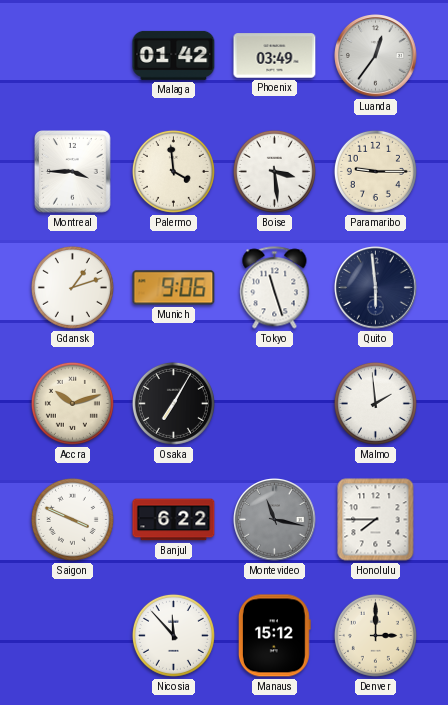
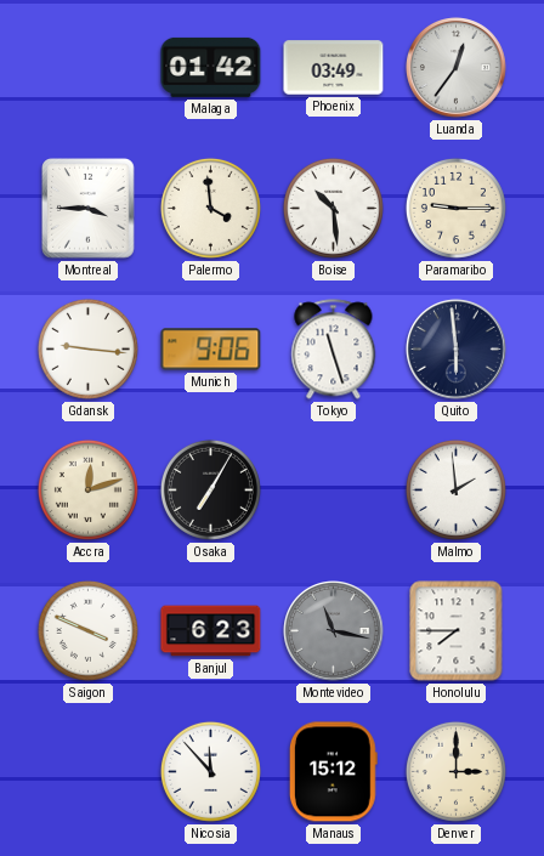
Boise: 3:29 -> 10:29
Gdansk: 1:12 -> 9:16
Accra: 10:12 -> 12:12
Banjul: 6:22 -> 6:23
